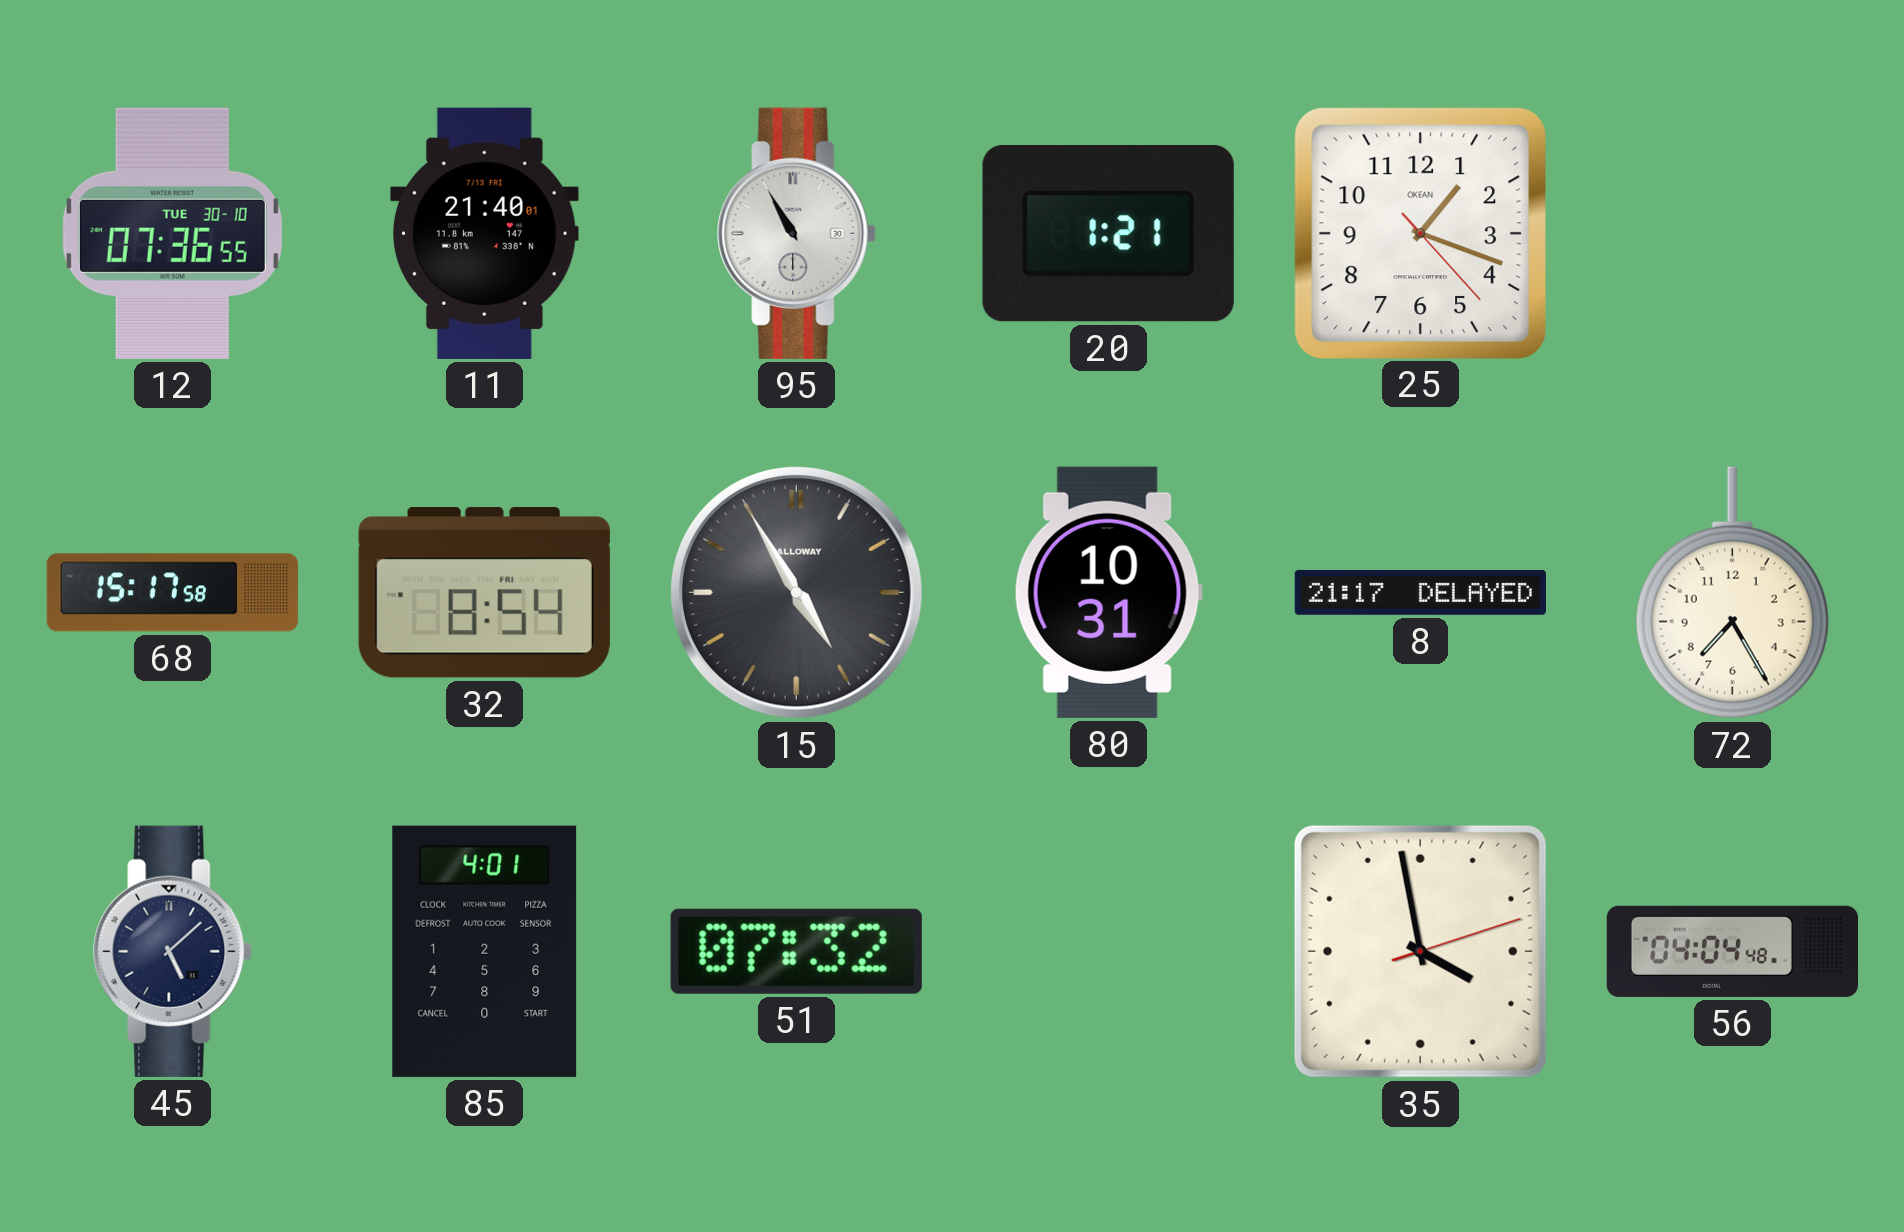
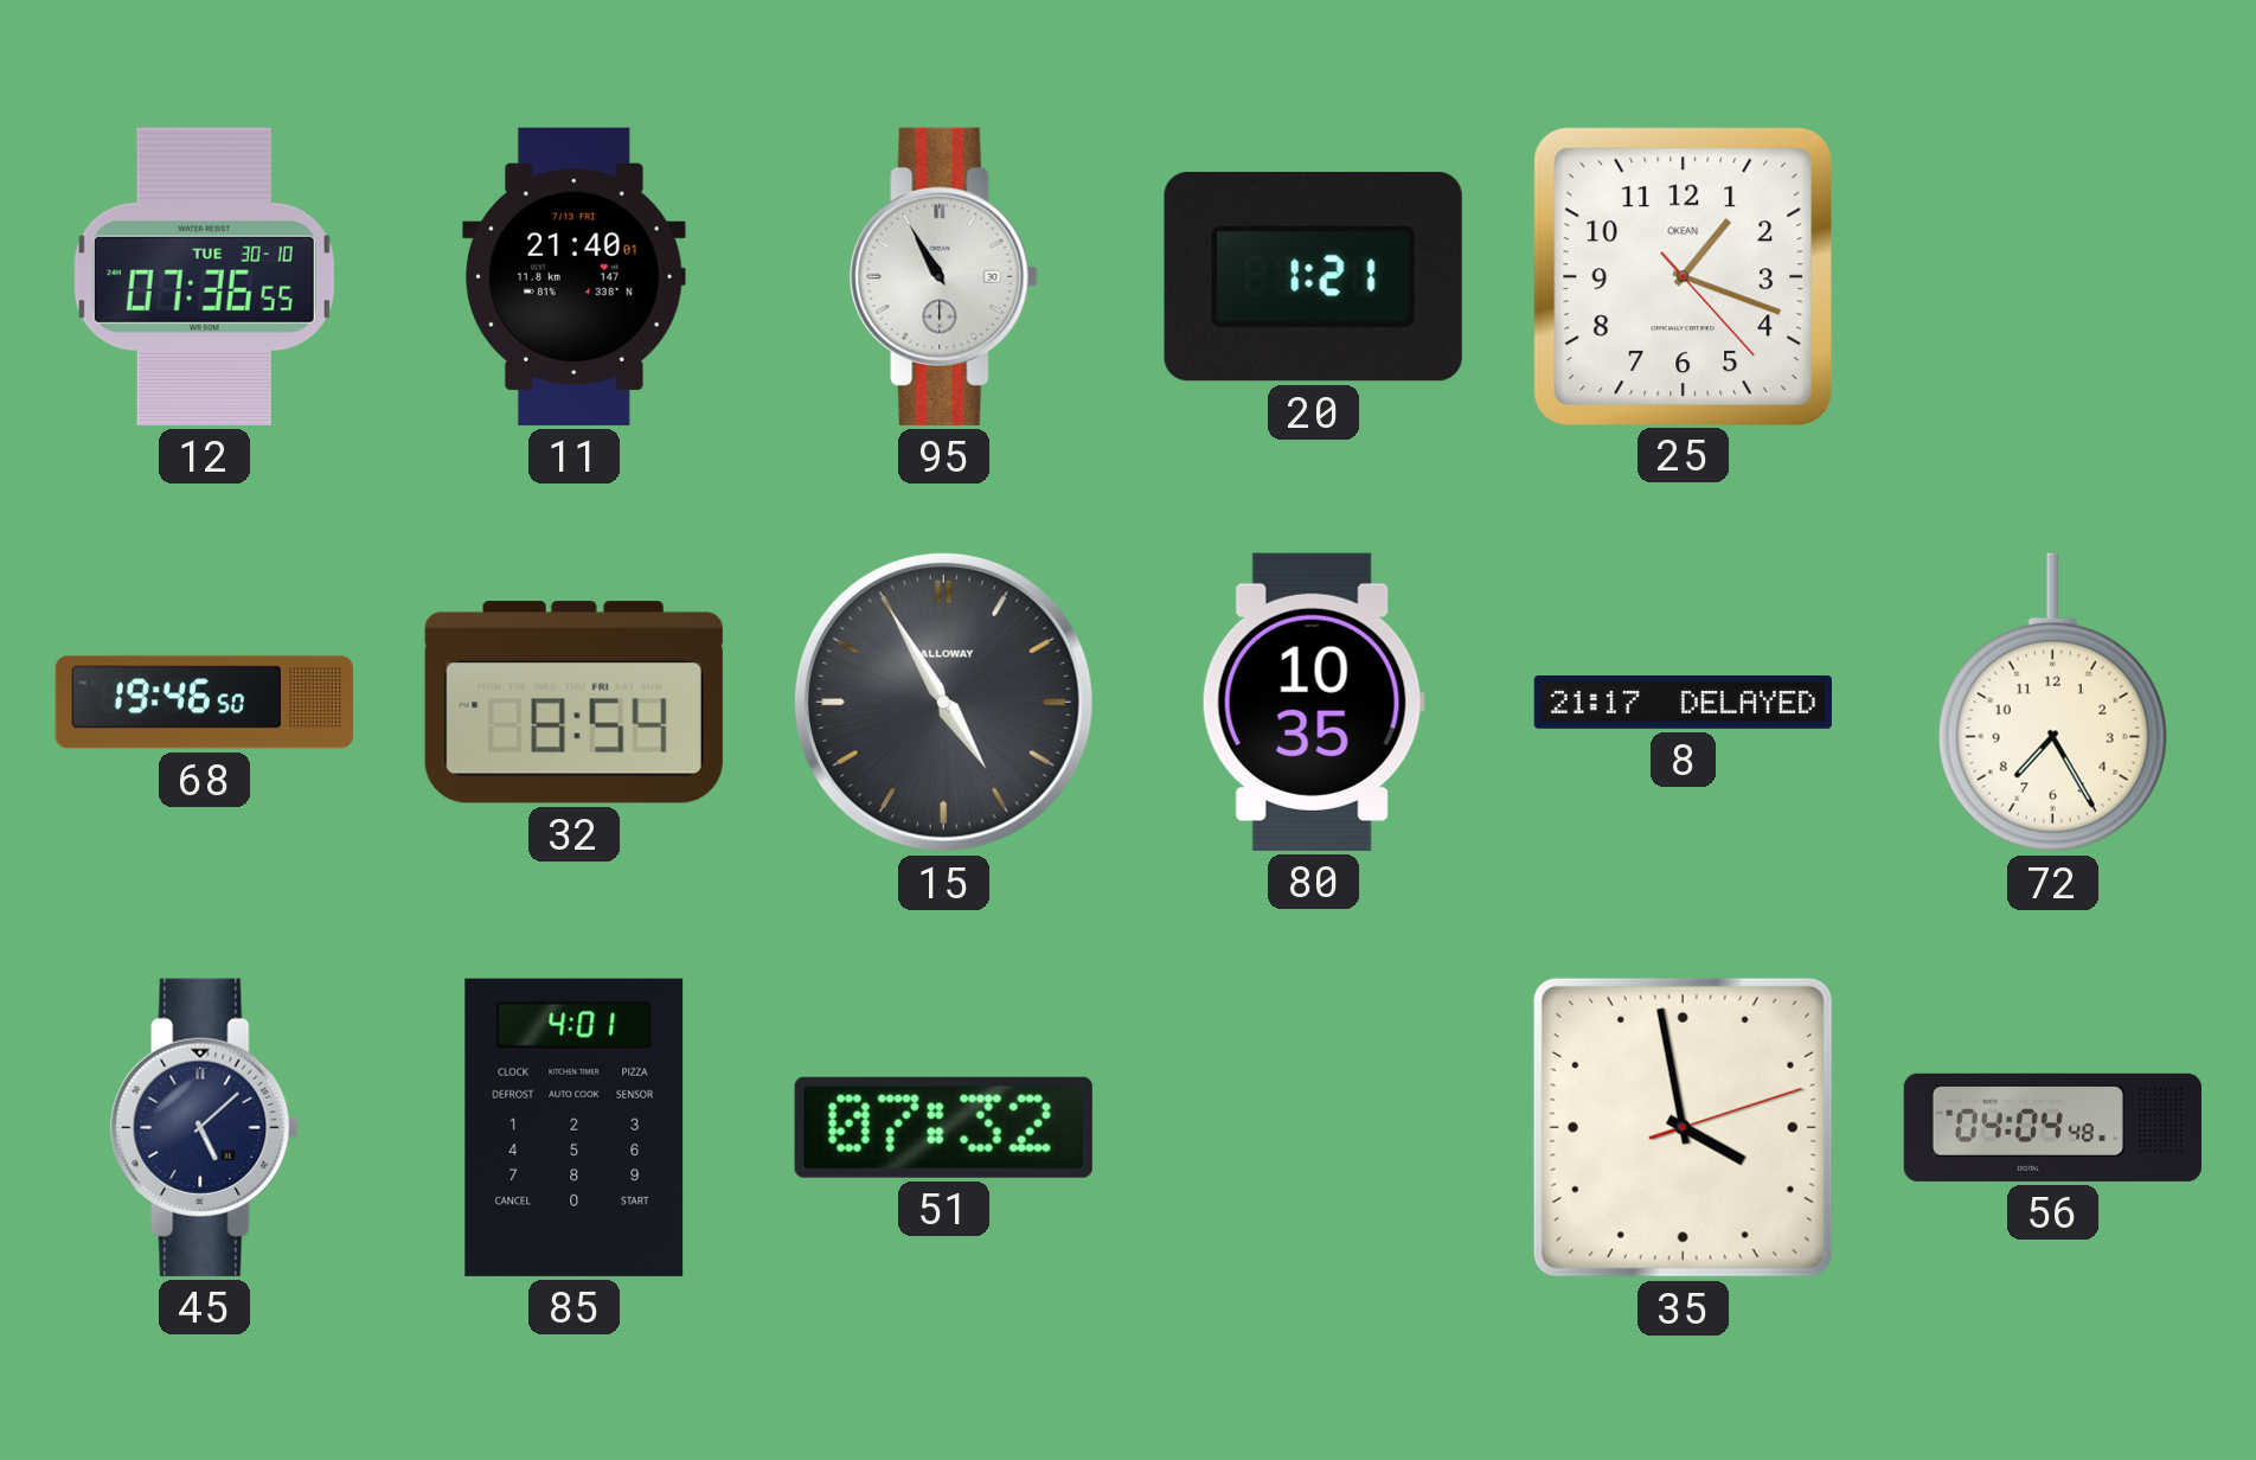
68: 15:17 -> 19:46
80: 10:31 -> 10:35
